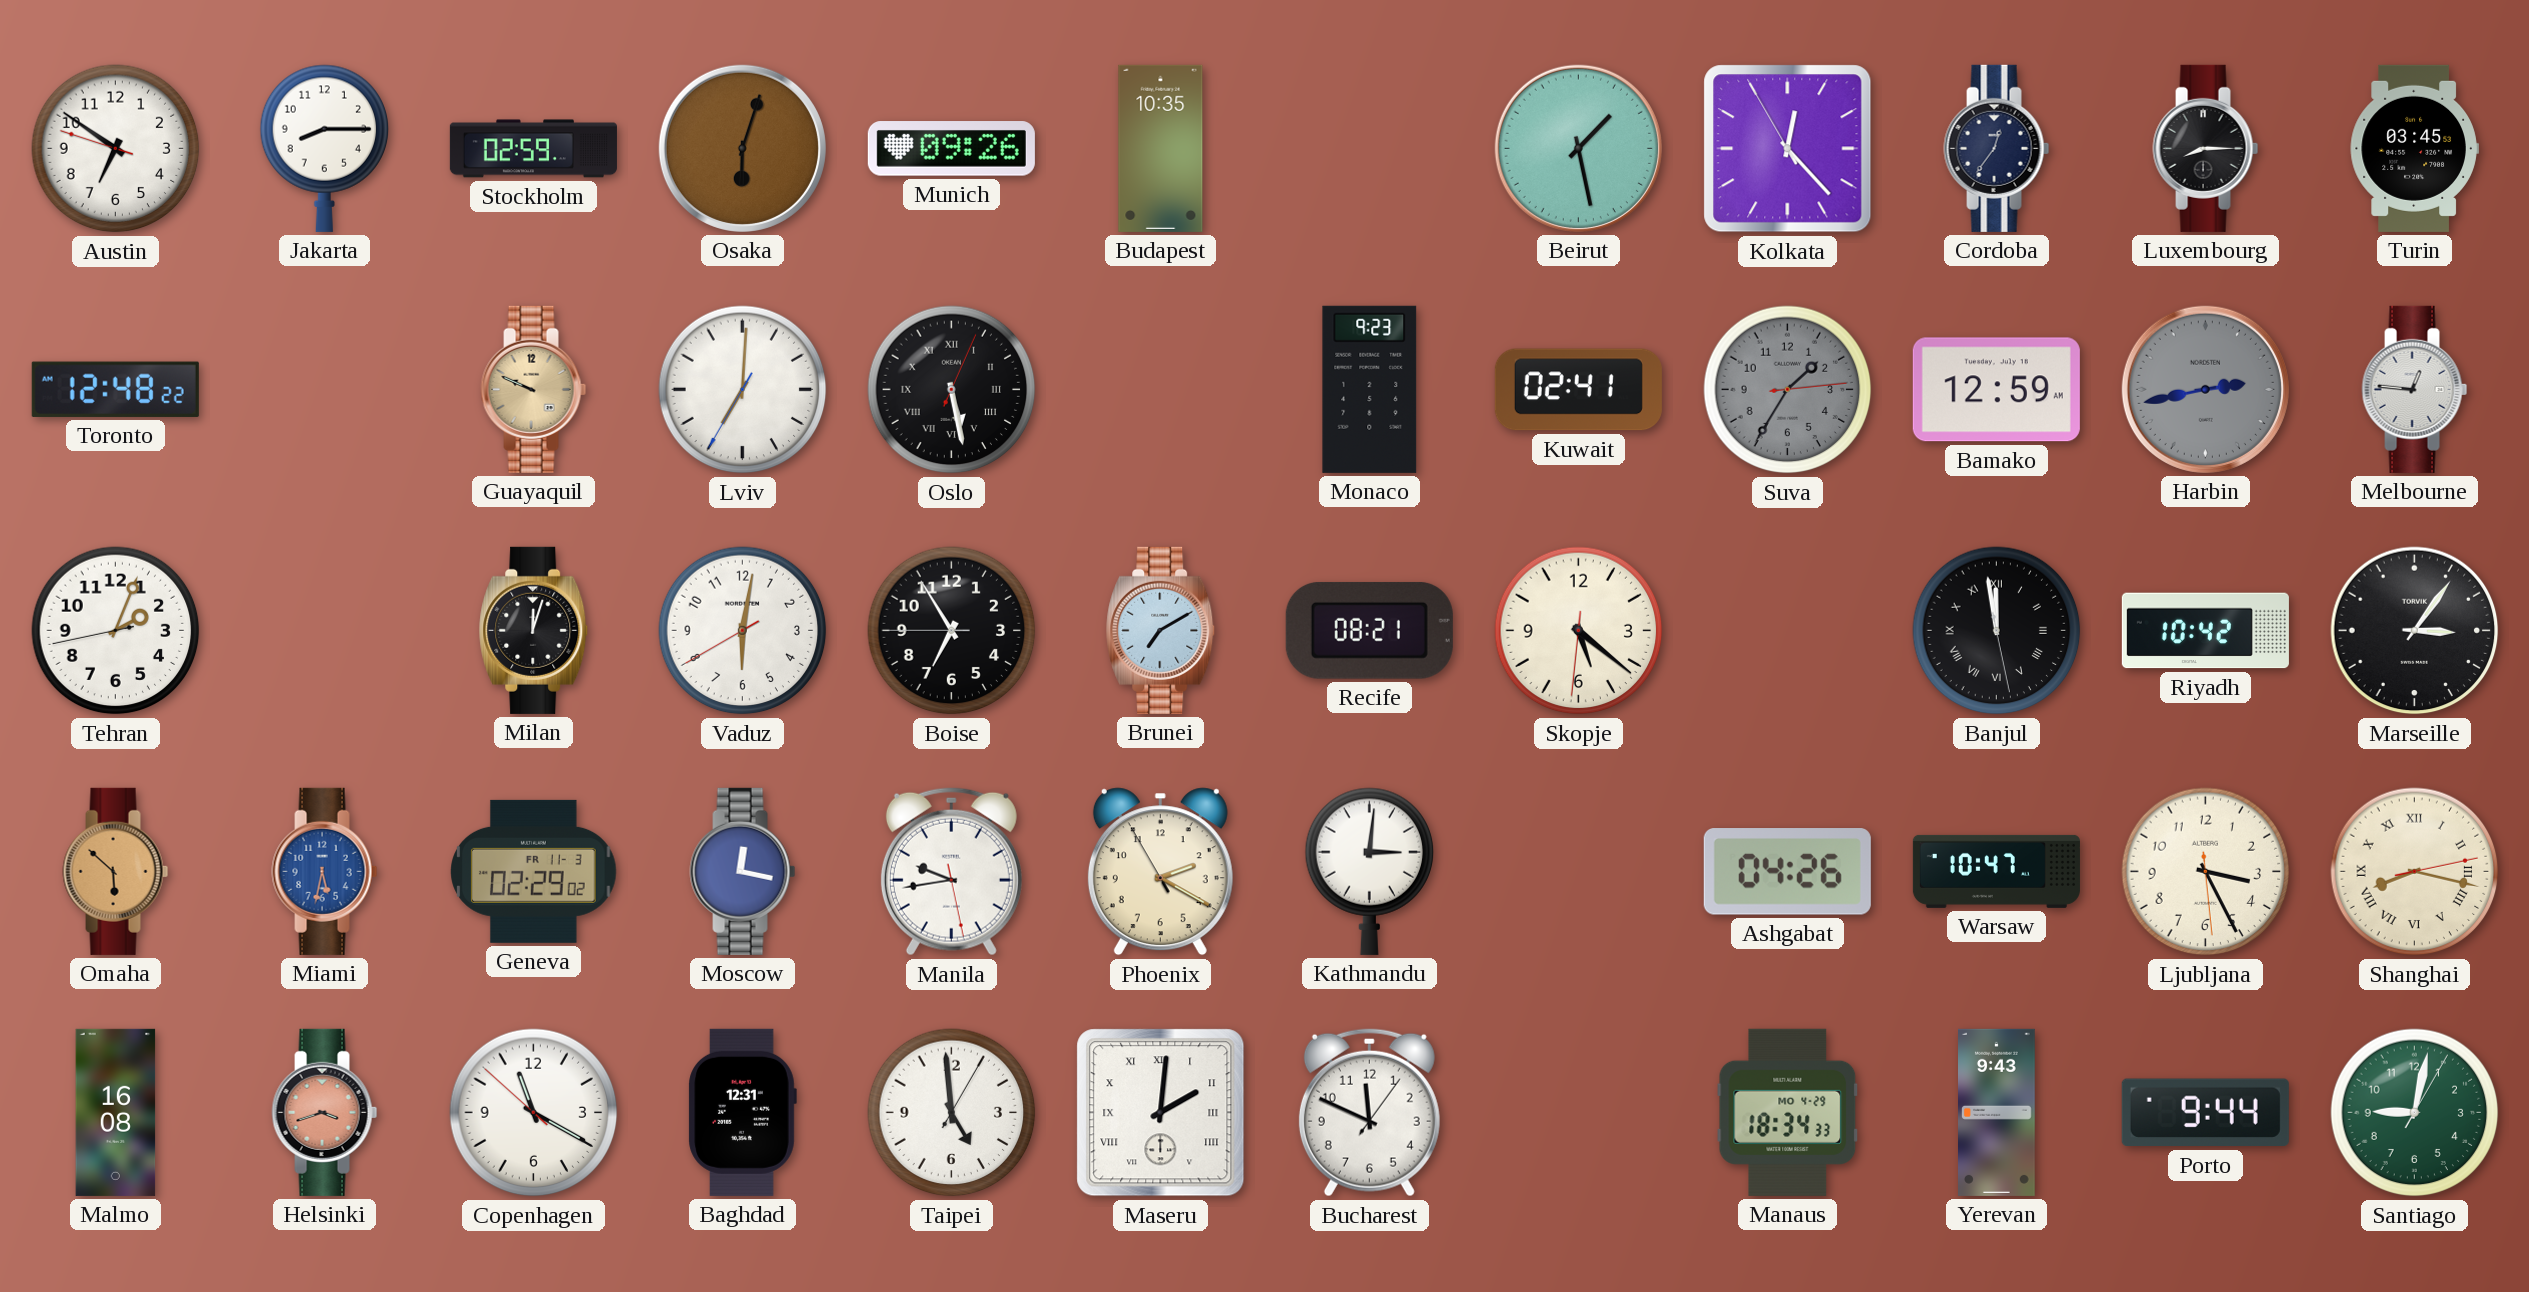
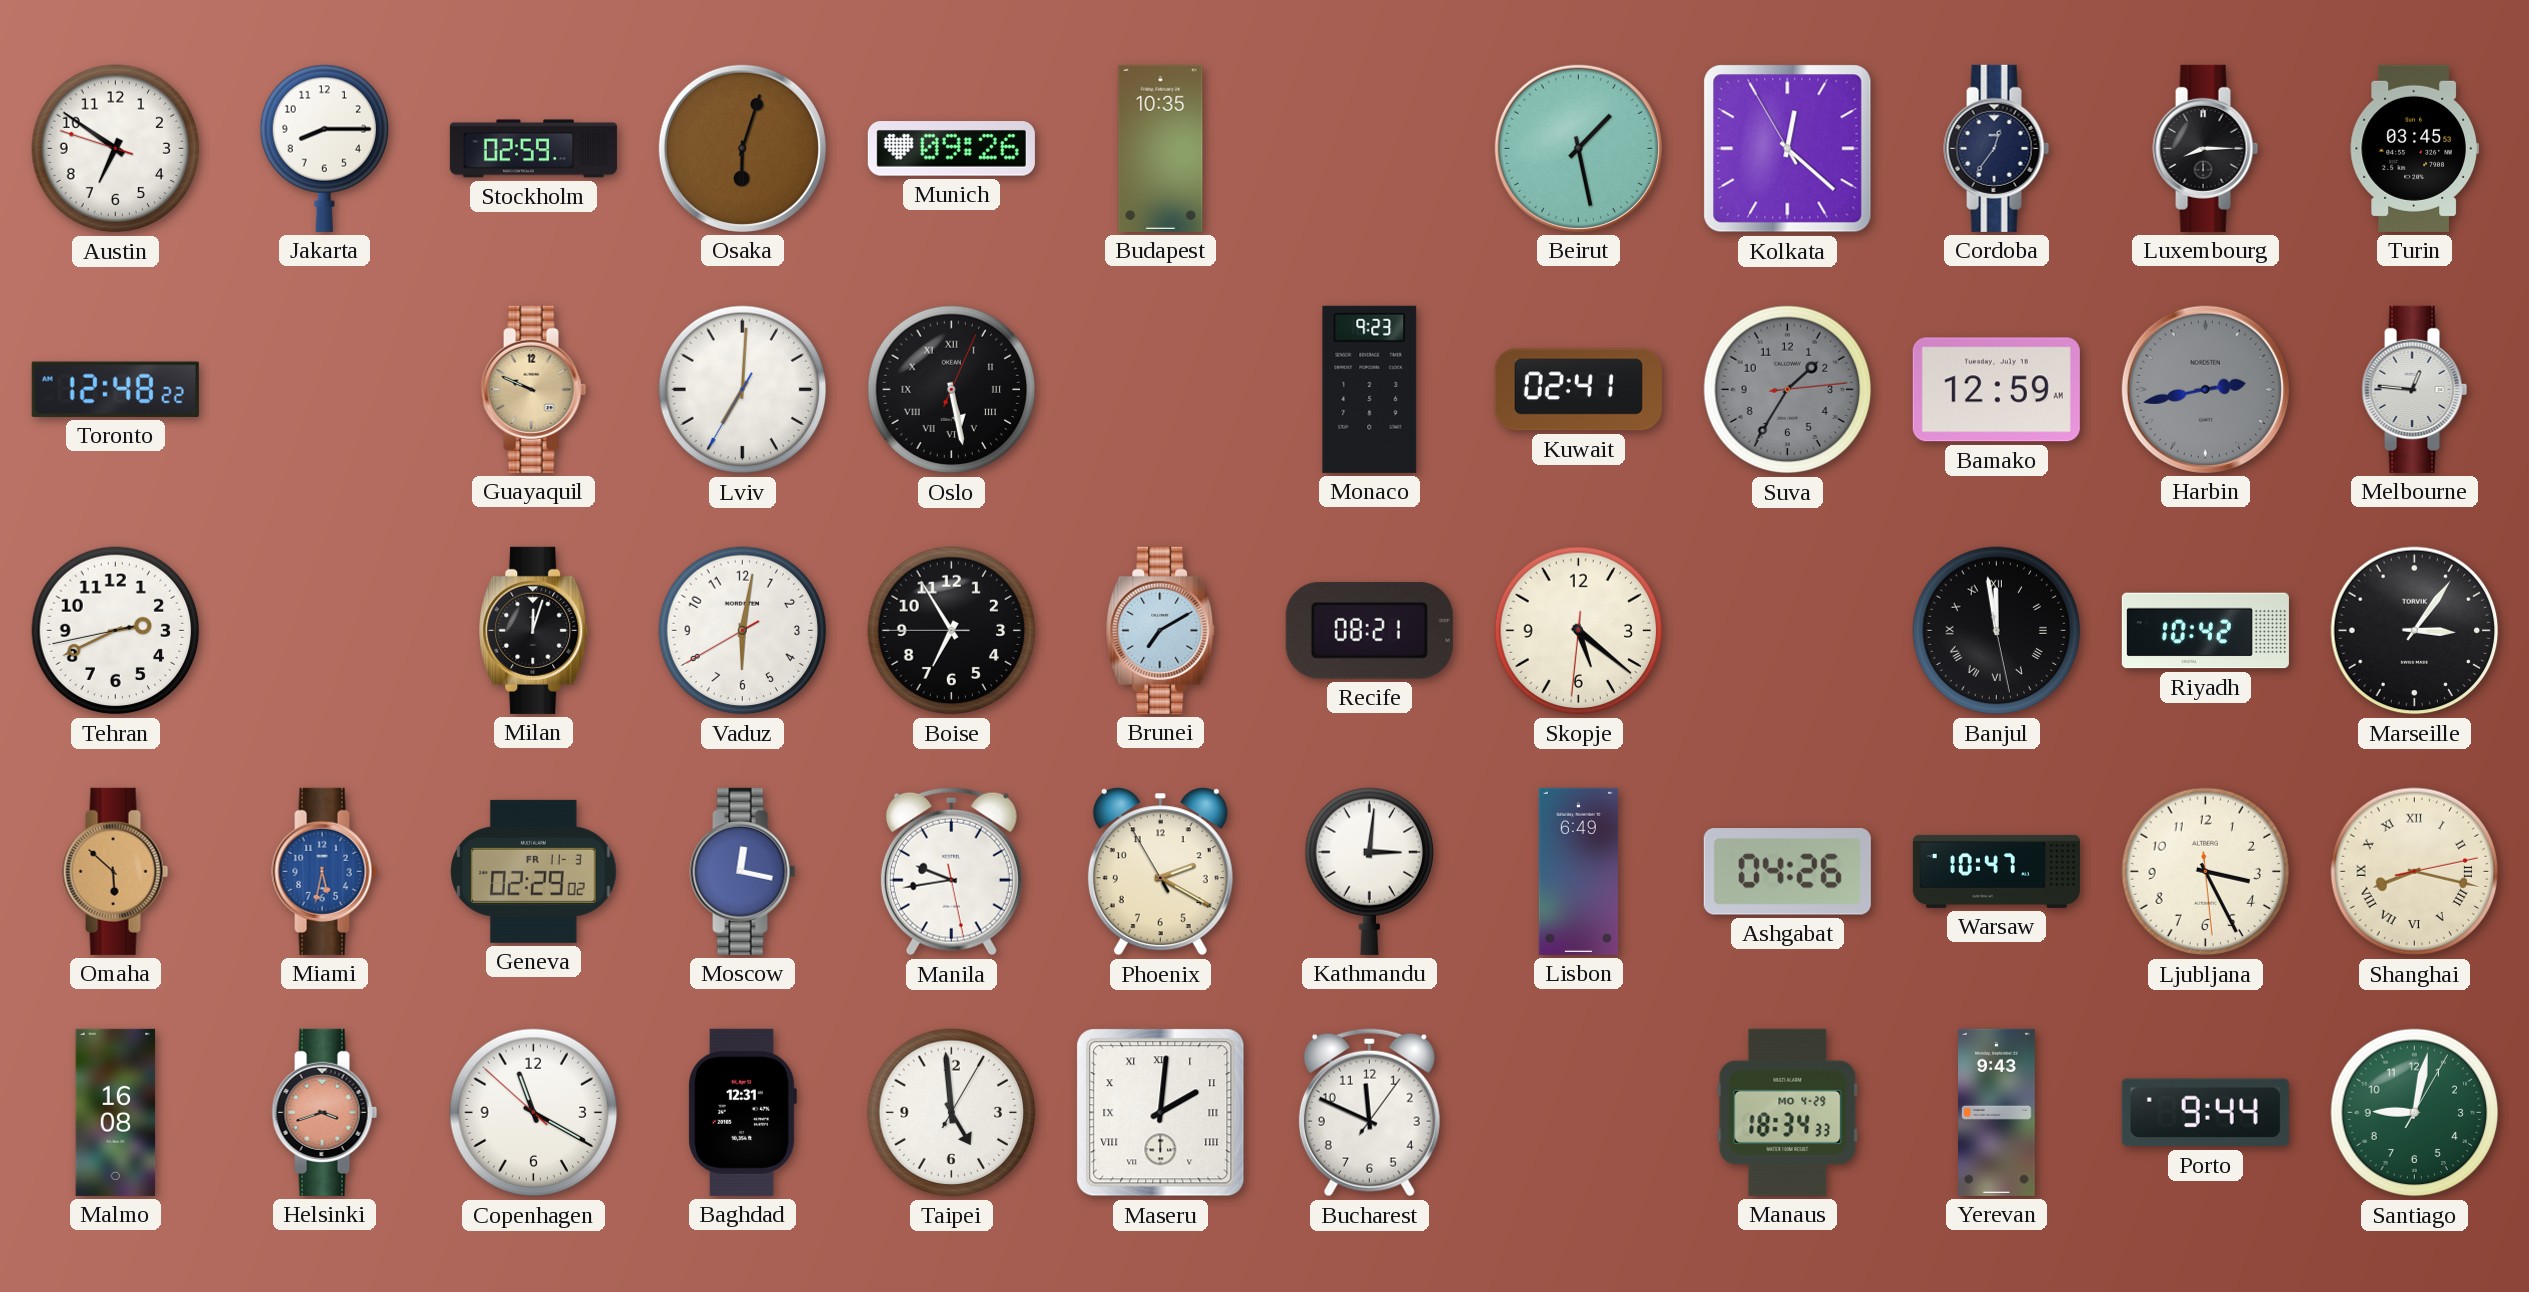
Kolkata: 12:22 -> 12:21
Tehran: 2:03 -> 2:40
Lisbon: none -> 6:49
